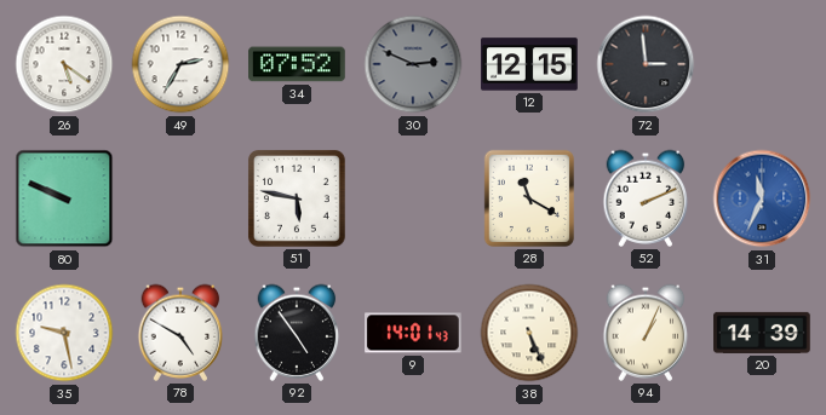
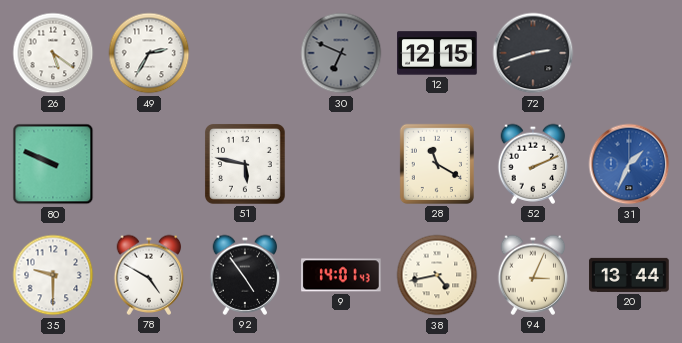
34: 07:52 -> none
30: 2:49 -> 6:49
72: 2:59 -> 2:42
31: 11:34 -> 1:34
35: 9:28 -> 9:30
38: 5:26 -> 4:43
94: 1:04 -> 3:04
20: 14:39 -> 13:44
